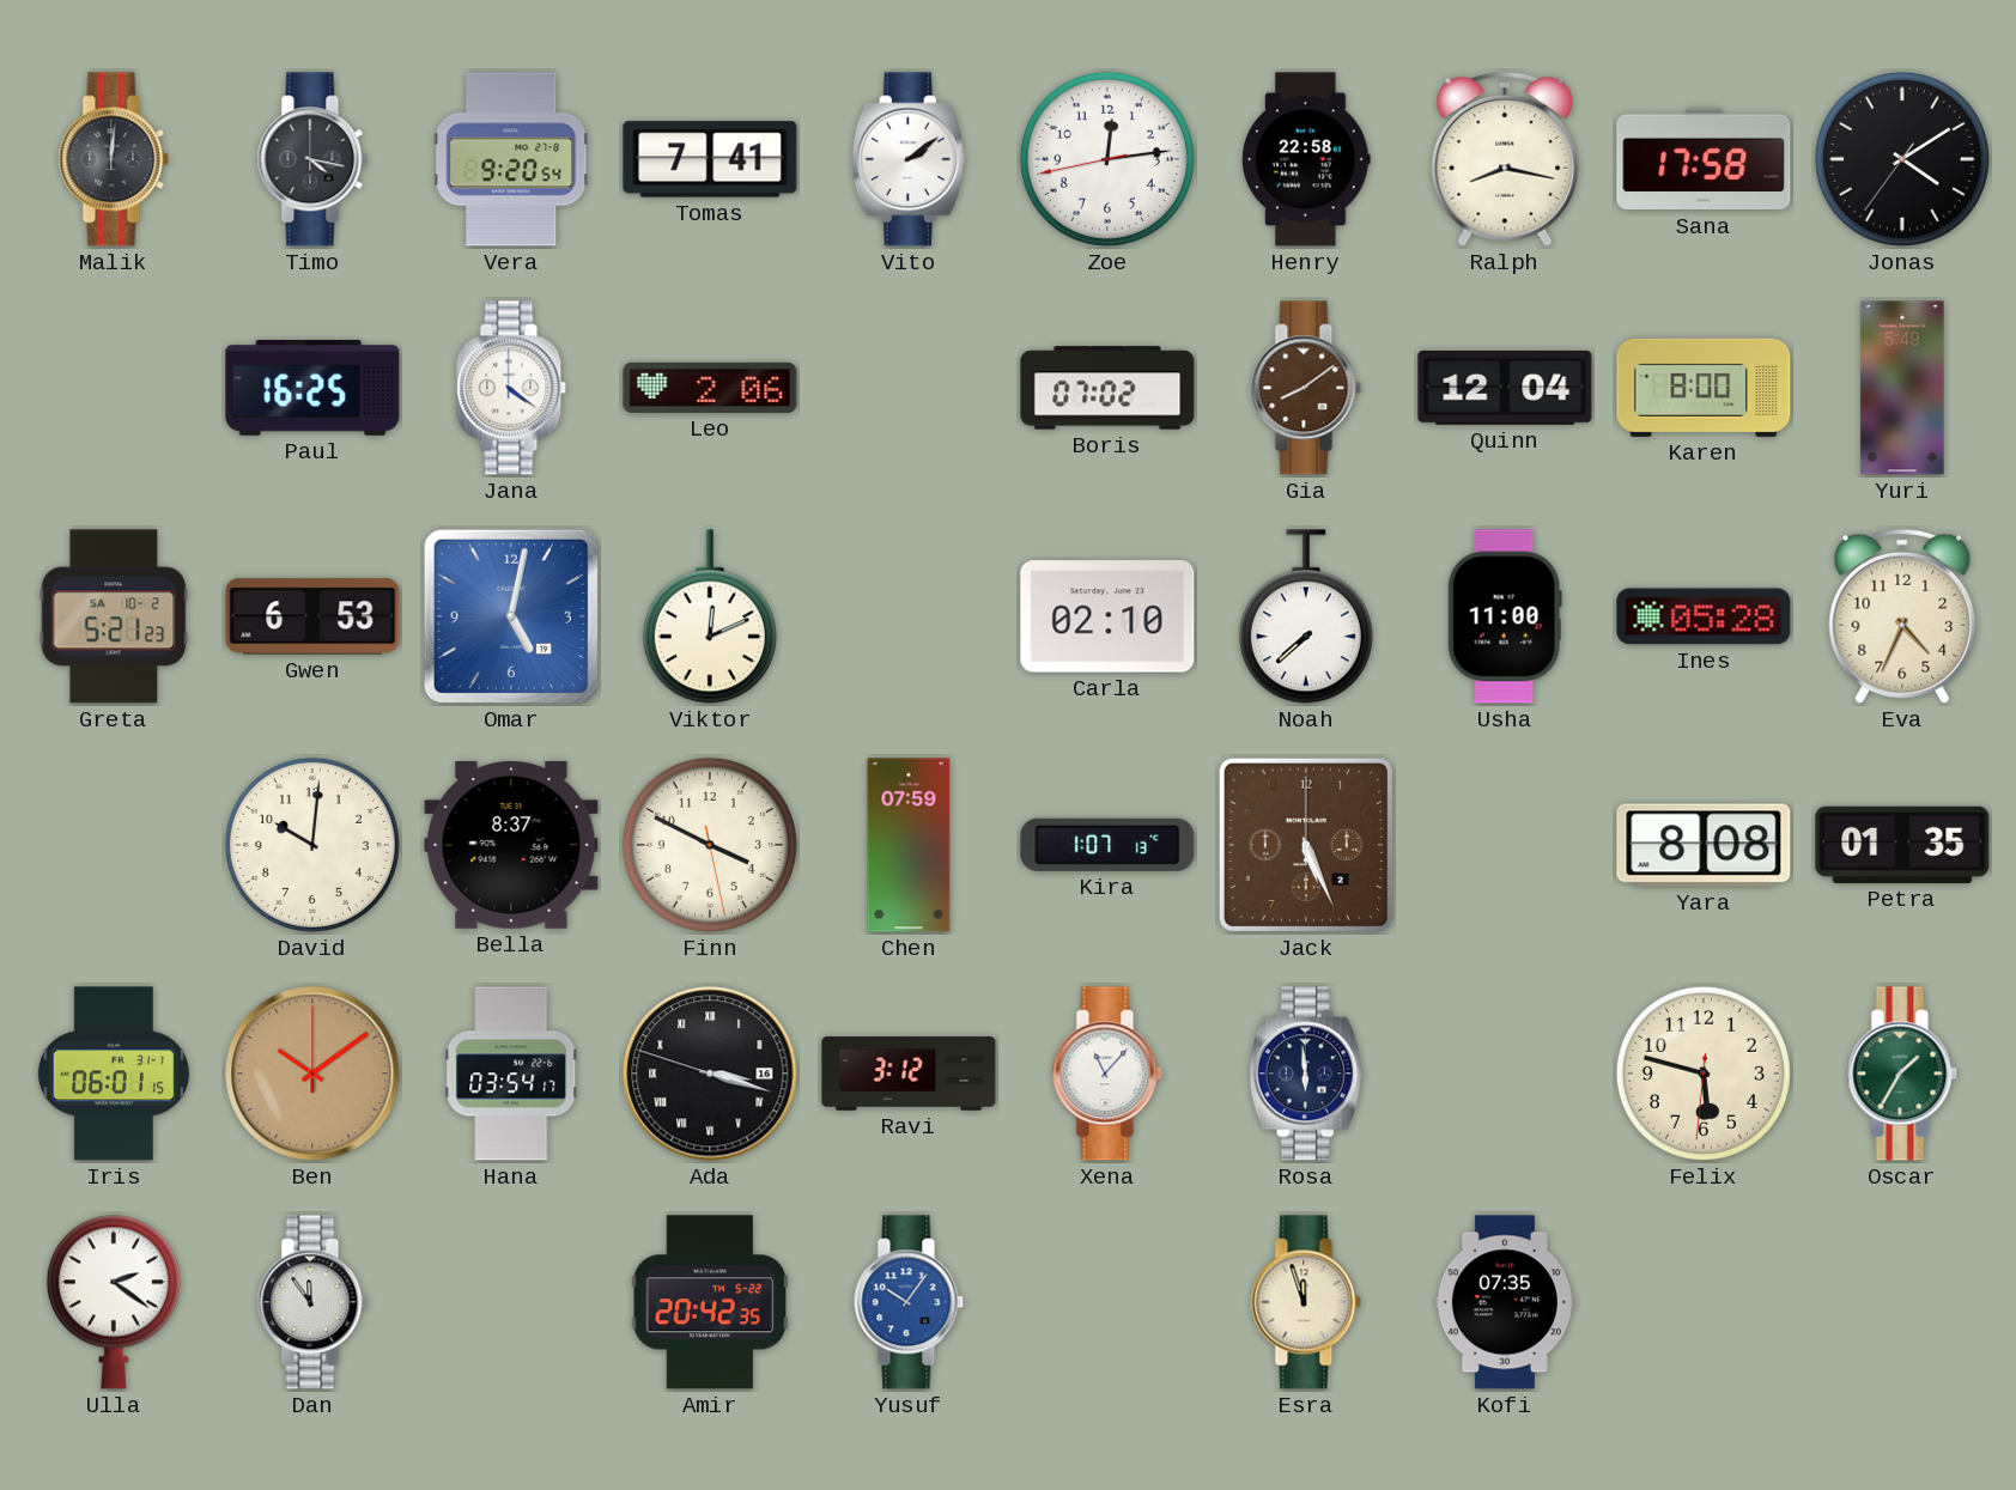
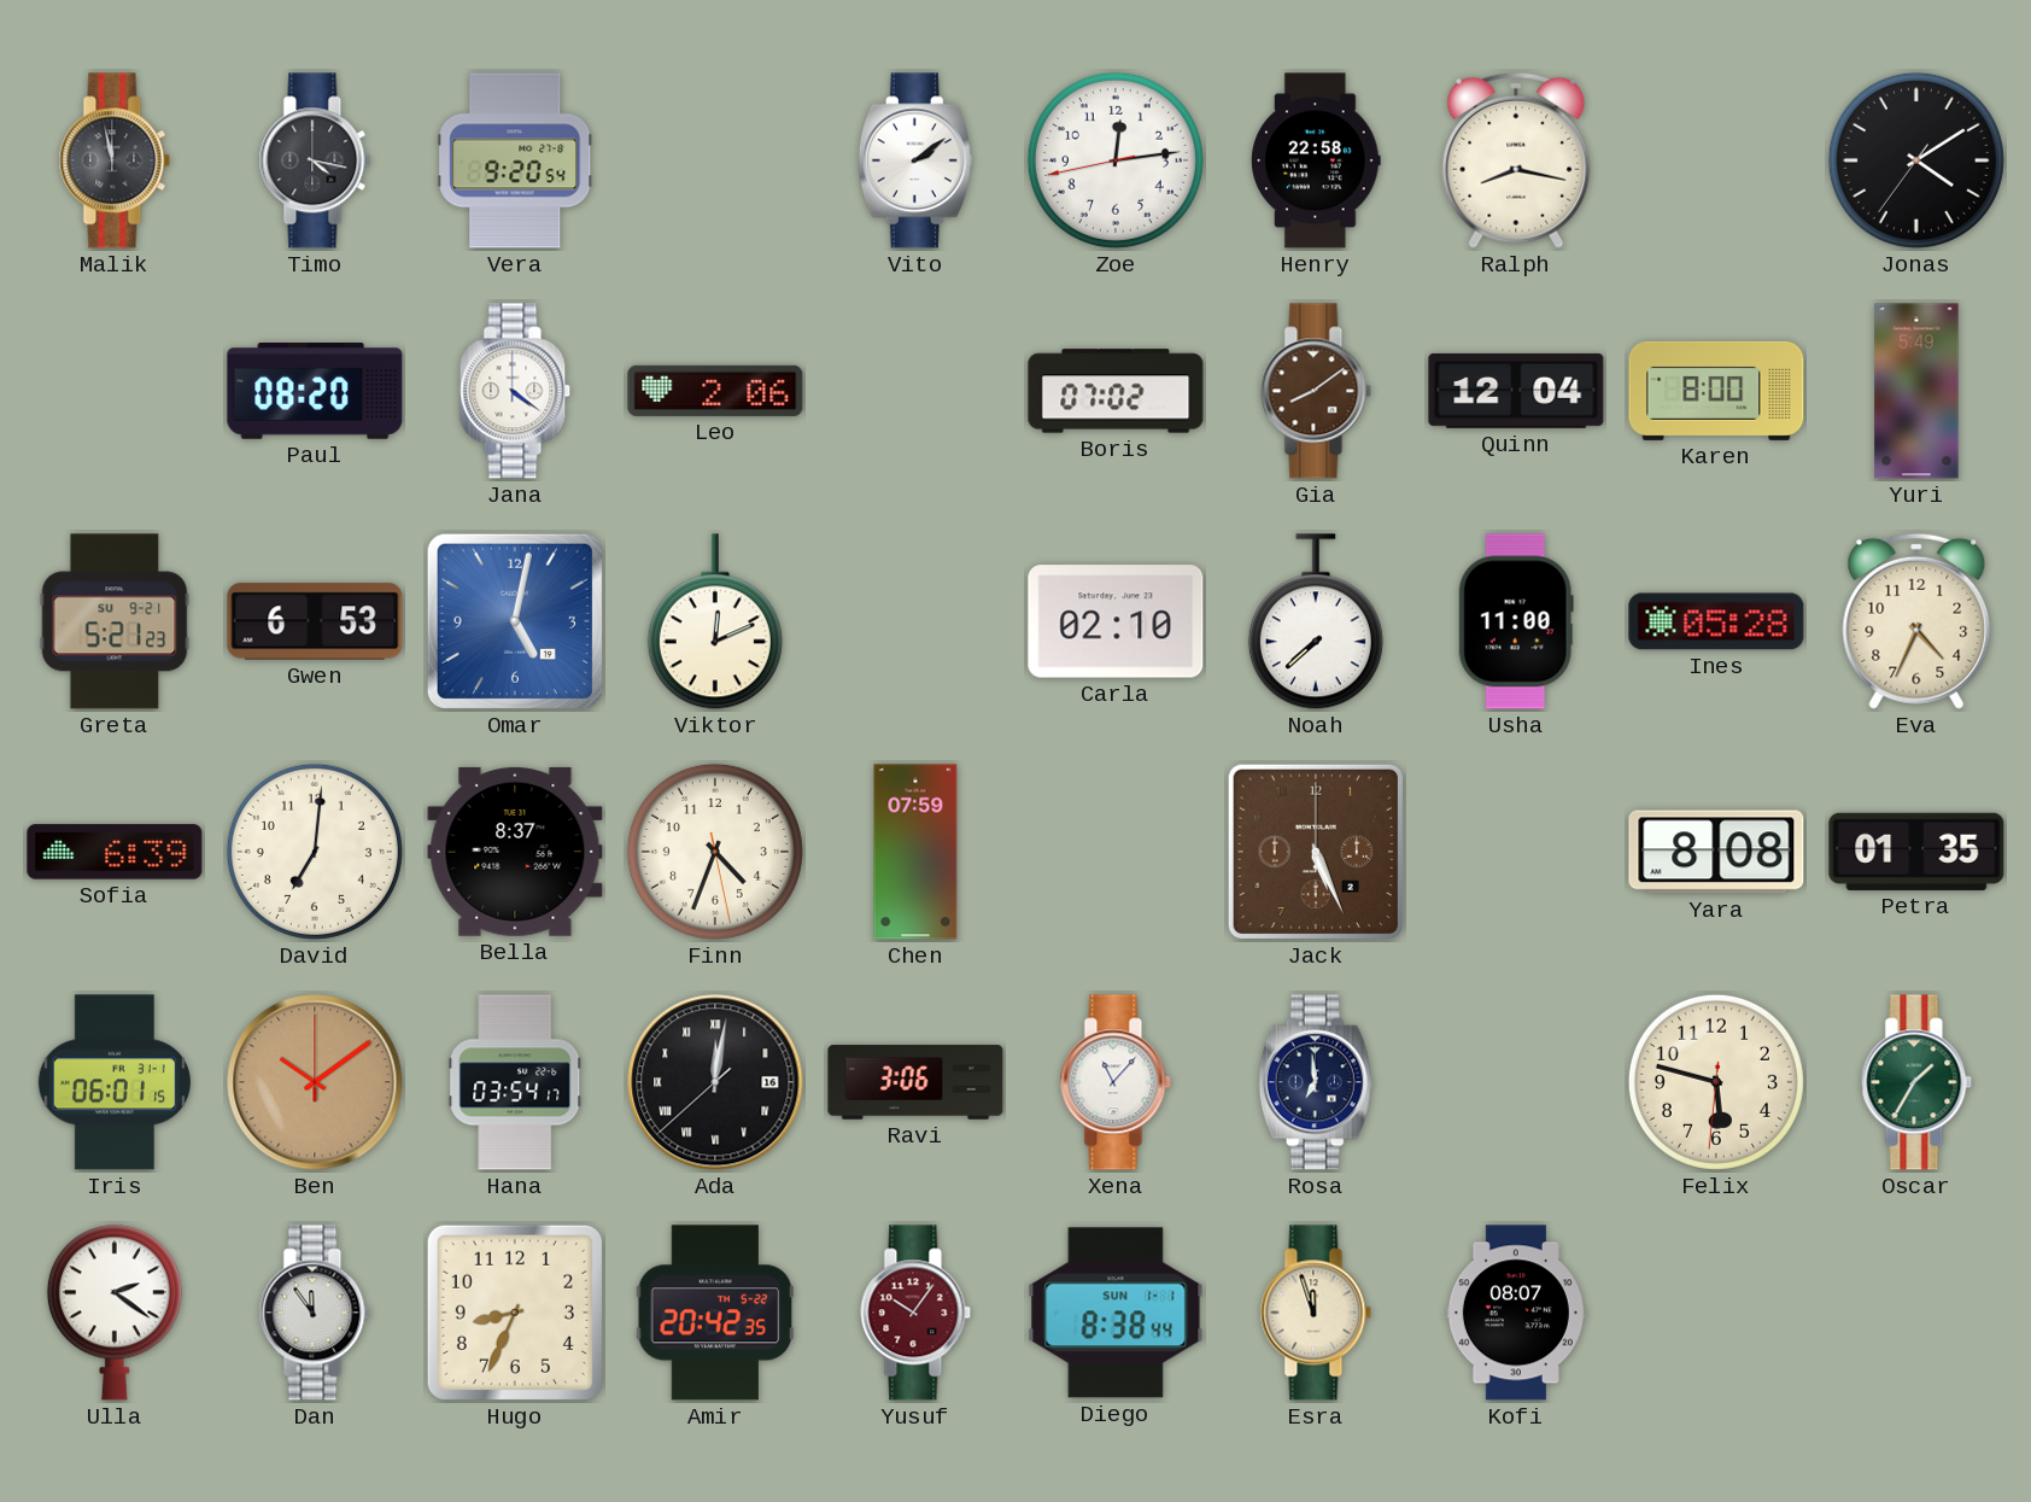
Malik: 12:01 -> 11:58
Tomas: 7:41 -> none
Sana: 17:58 -> none
Paul: 16:25 -> 08:20
Greta date: SA 10-2 -> SU 9-21
Sofia: none -> 6:39
David: 10:01 -> 7:01
Finn: 3:49 -> 4:33
Kira: 1:07 -> none
Ada: 3:17 -> 12:01
Ravi: 3:12 -> 3:06
Rosa: 5:59 -> 6:59
Hugo: none -> 8:34
Yusuf dial: blue -> burgundy
Diego: none -> 8:38
Kofi: 07:35 -> 08:07
